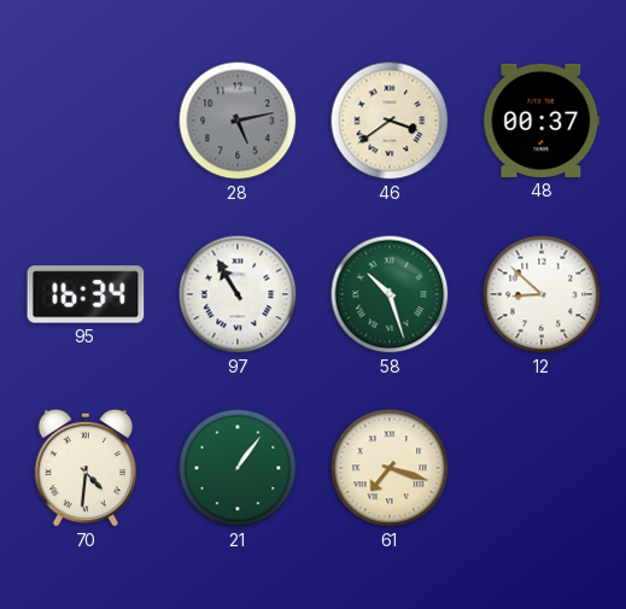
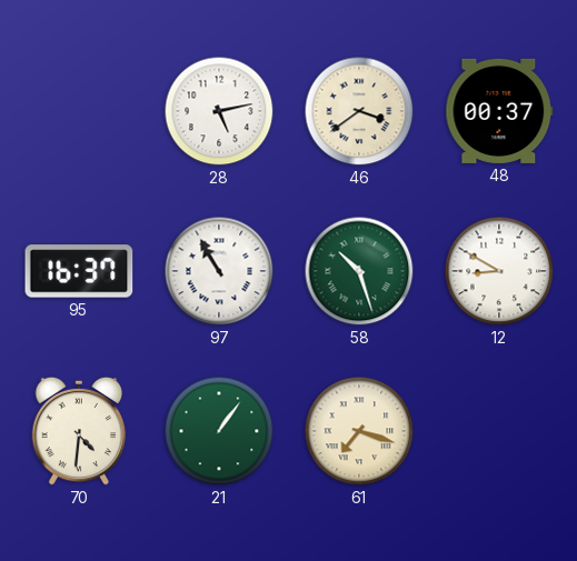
28 dial: grey -> white
95: 16:34 -> 16:37
12: 8:52 -> 8:50
